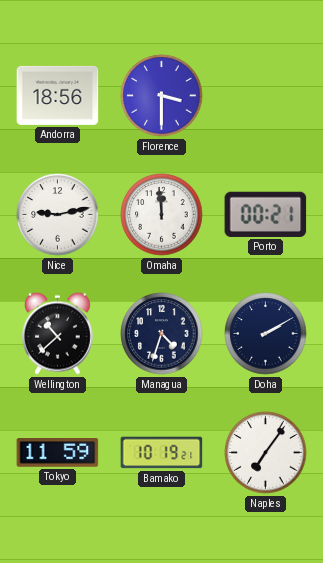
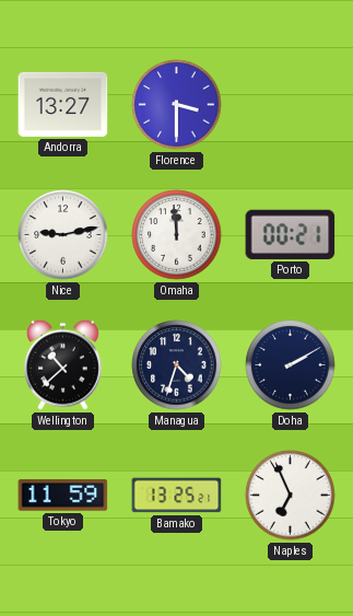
Andorra: 18:56 -> 13:27
Bamako: 10:19 -> 13:25
Naples: 7:06 -> 6:56
